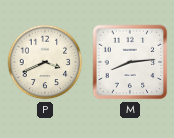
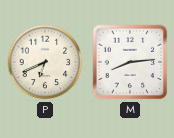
P: 3:41 -> 6:41
